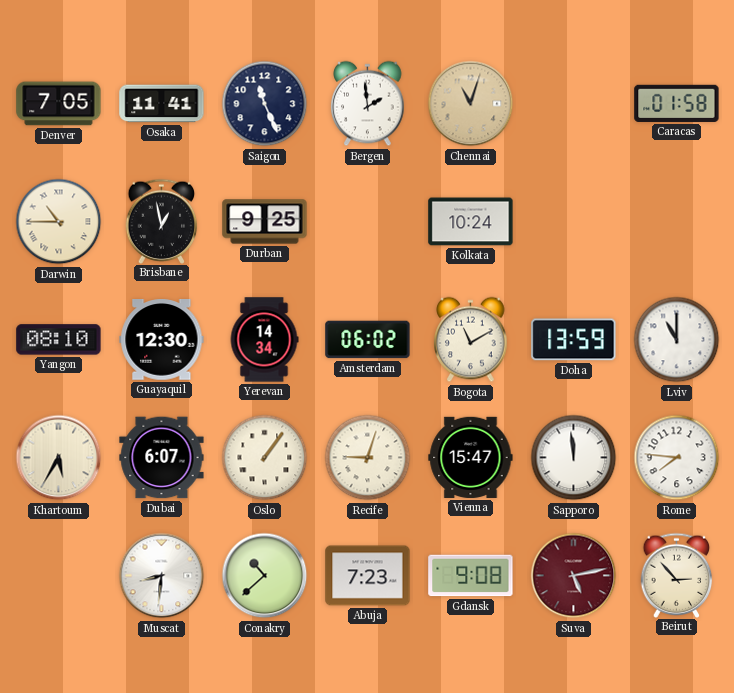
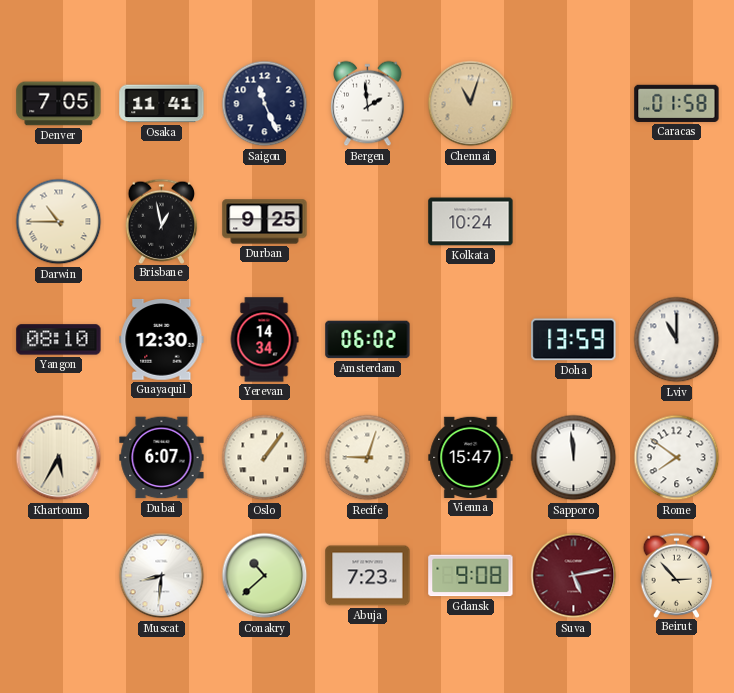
Bogota: 11:10 -> none
Rome: 7:46 -> 7:51
